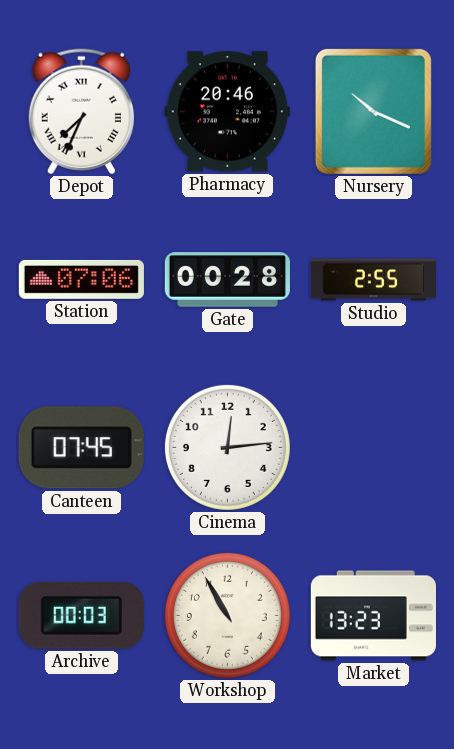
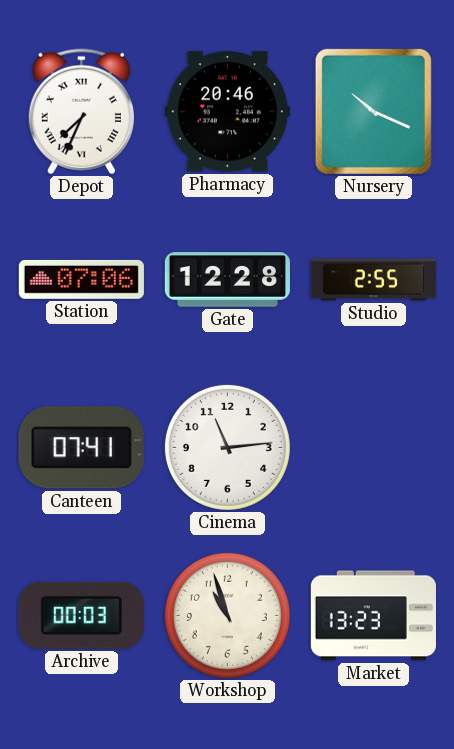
Gate: 00:28 -> 12:28
Canteen: 07:45 -> 07:41
Cinema: 12:14 -> 11:14
Workshop: 10:55 -> 10:57
